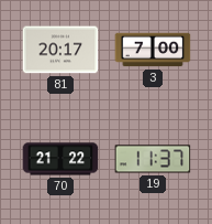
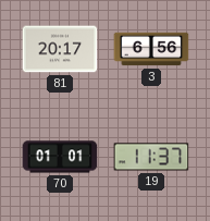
3: 7:00 -> 6:56
70: 21:22 -> 01:01
